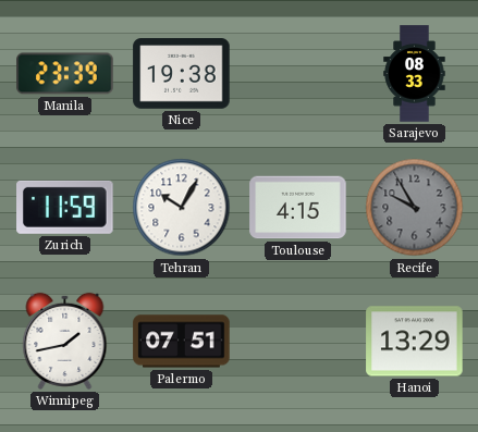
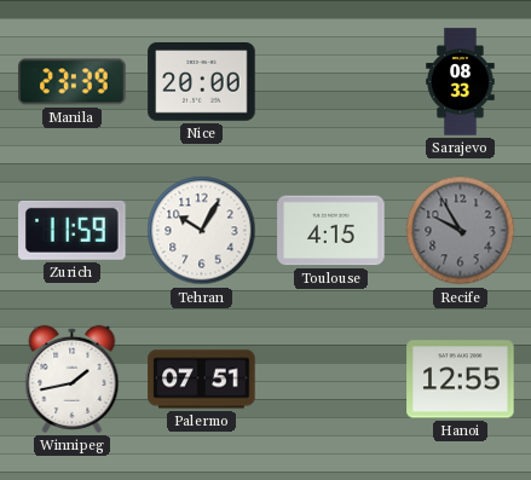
Nice: 19:38 -> 20:00
Hanoi: 13:29 -> 12:55
